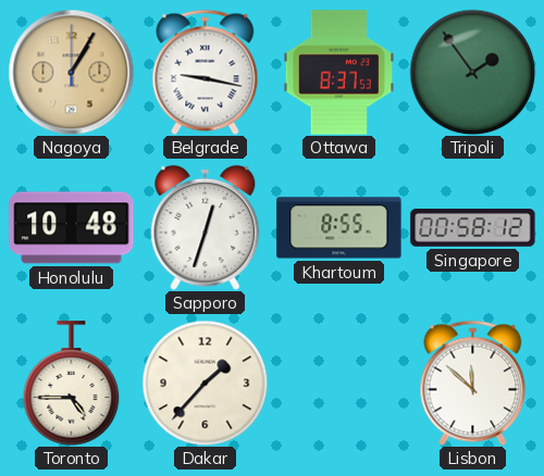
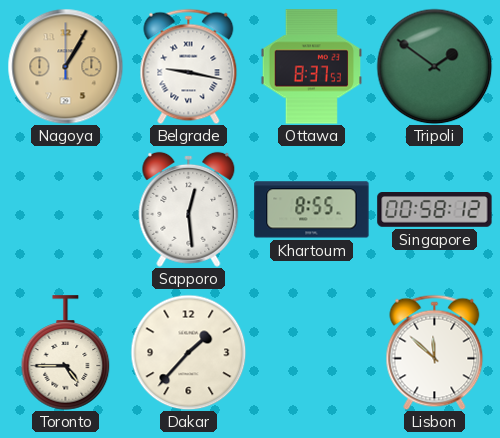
Tripoli: 1:54 -> 1:51
Honolulu: 10:48 -> none
Sapporo: 12:33 -> 12:29
